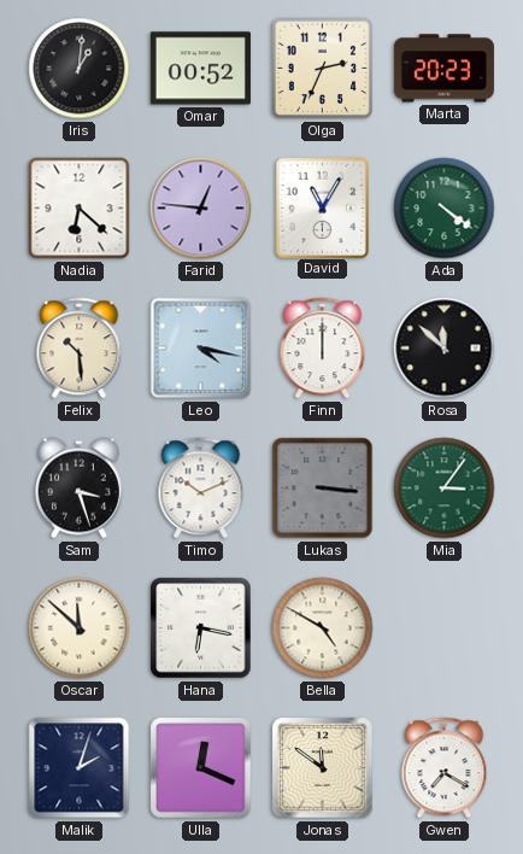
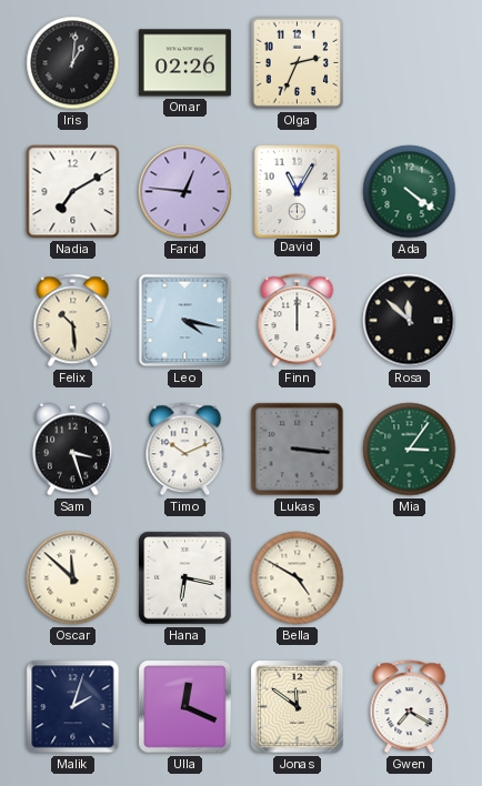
Omar: 00:52 -> 02:26
Marta: 20:23 -> none
Nadia: 6:22 -> 7:10
